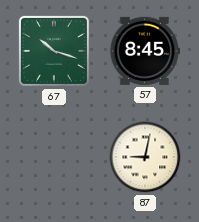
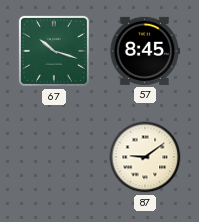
87: 9:02 -> 9:09
